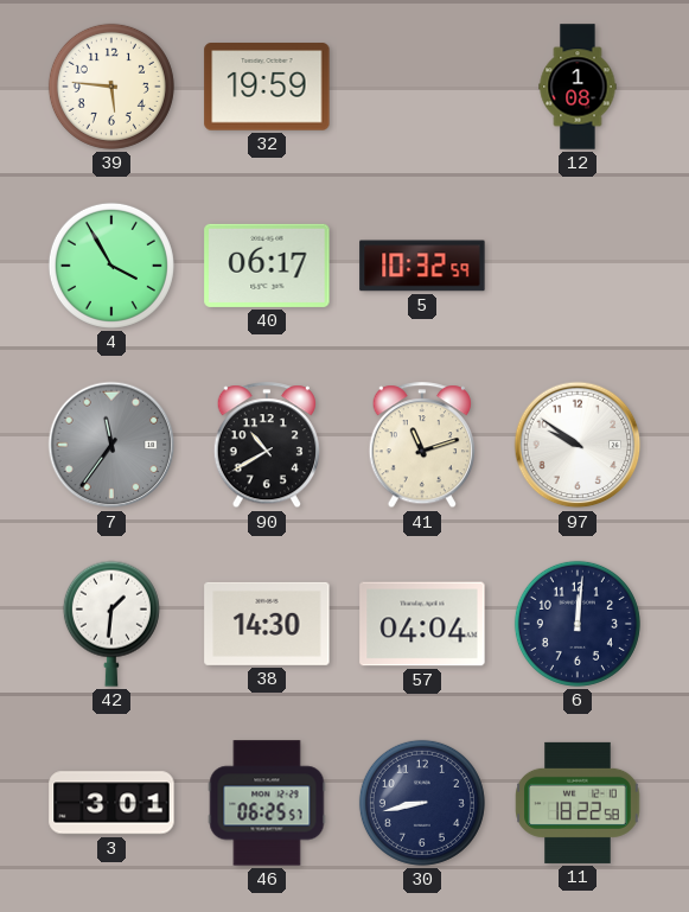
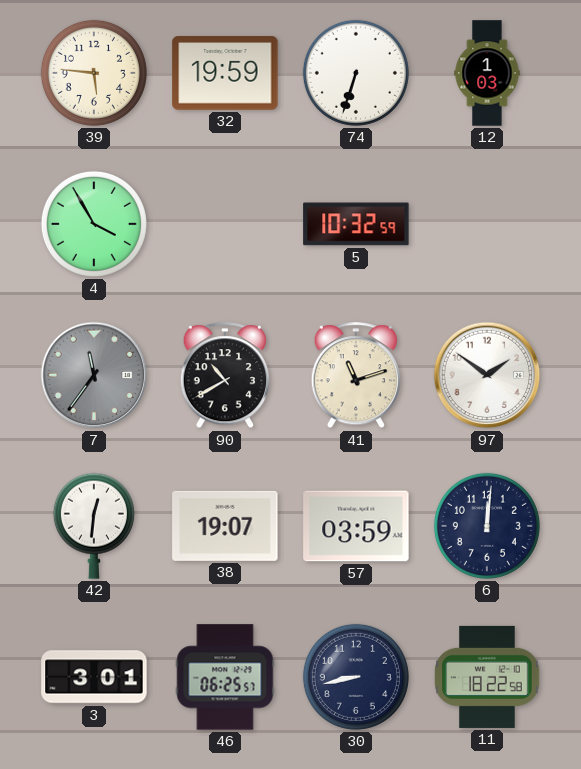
74: none -> 6:33
12: 1:08 -> 1:03
40: 06:17 -> none
97: 9:51 -> 1:51
42: 1:31 -> 12:31
38: 14:30 -> 19:07
57: 04:04 -> 03:59
